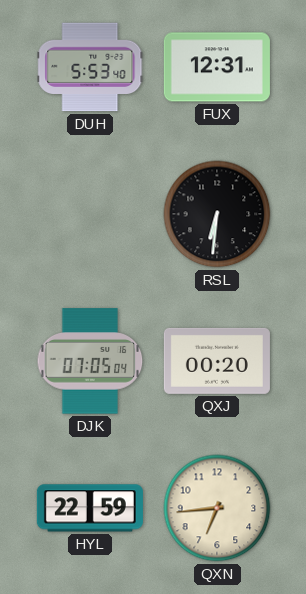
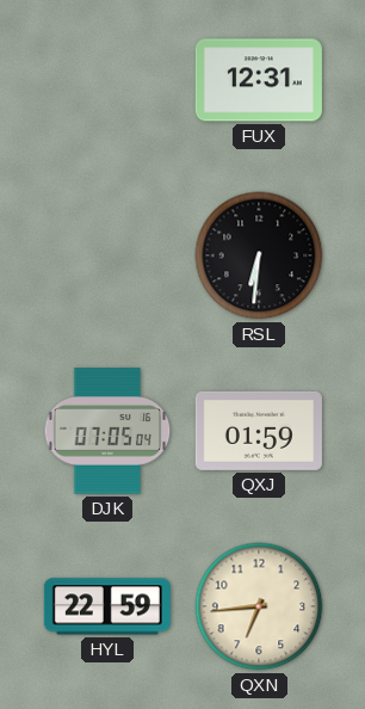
DUH: 5:53 -> none
QXJ: 00:20 -> 01:59
